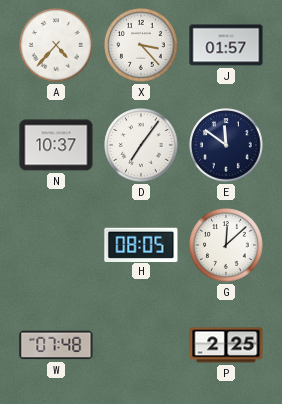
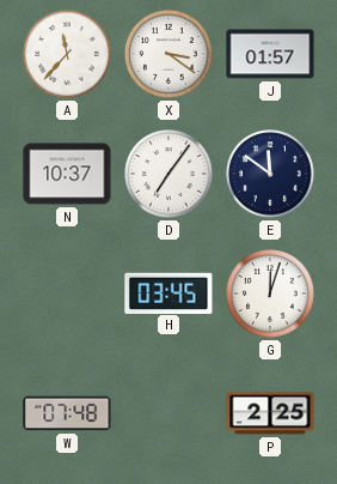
A: 4:37 -> 11:37
X: 3:23 -> 3:21
H: 08:05 -> 03:45
G: 12:08 -> 12:03
